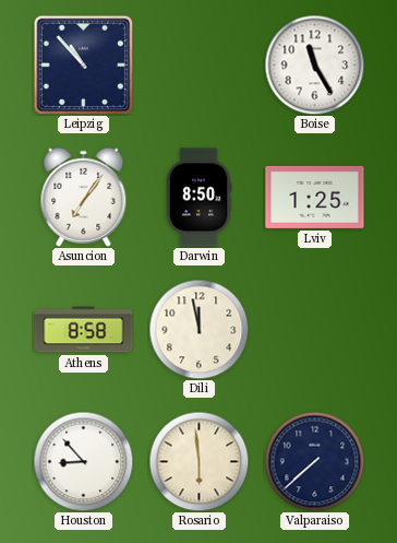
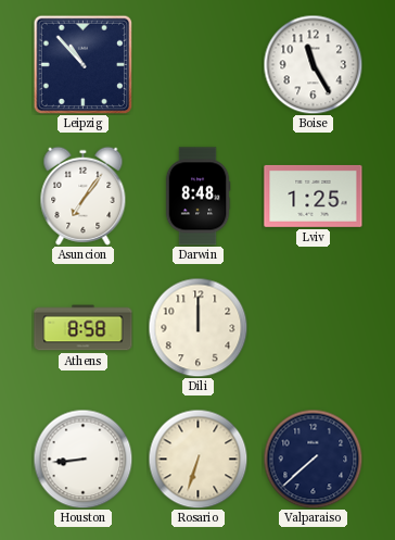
Darwin: 8:50 -> 8:48
Dili: 11:58 -> 12:00
Houston: 8:53 -> 8:44
Rosario: 5:59 -> 6:33
